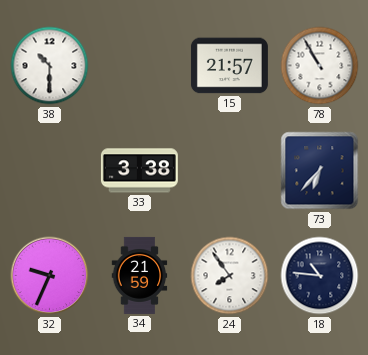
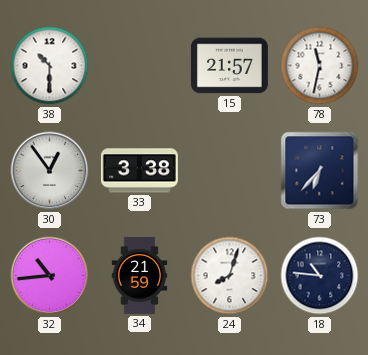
78: 10:55 -> 11:32
30: none -> 12:54
32: 9:34 -> 10:44
24: 7:54 -> 8:03
